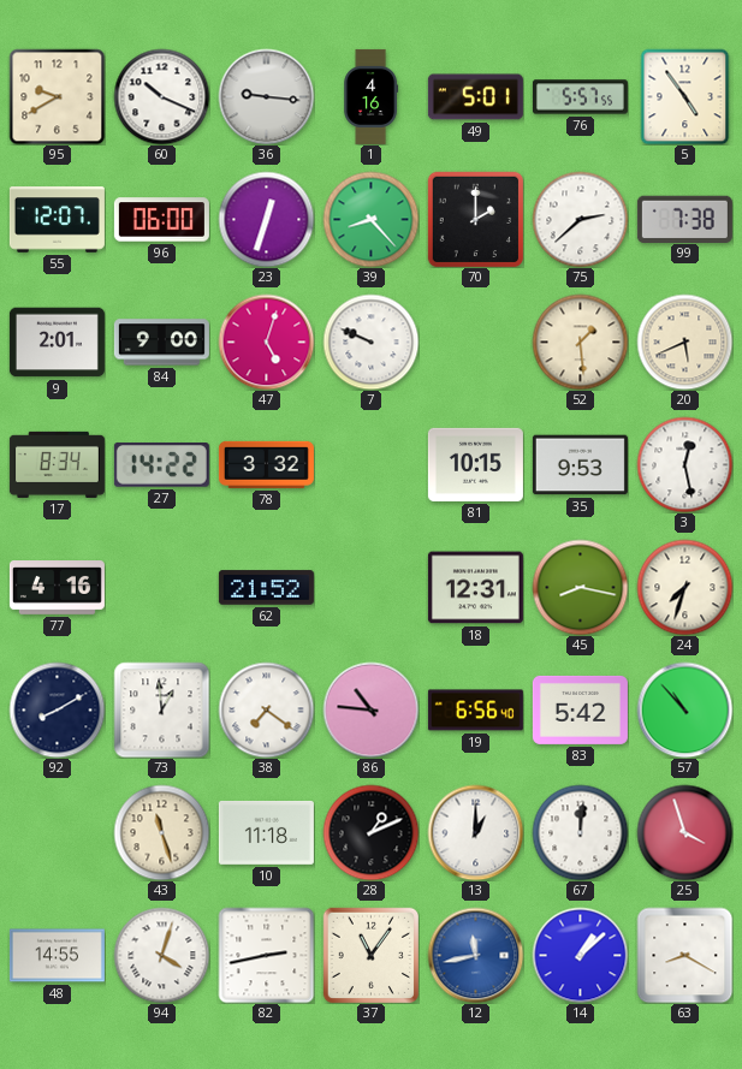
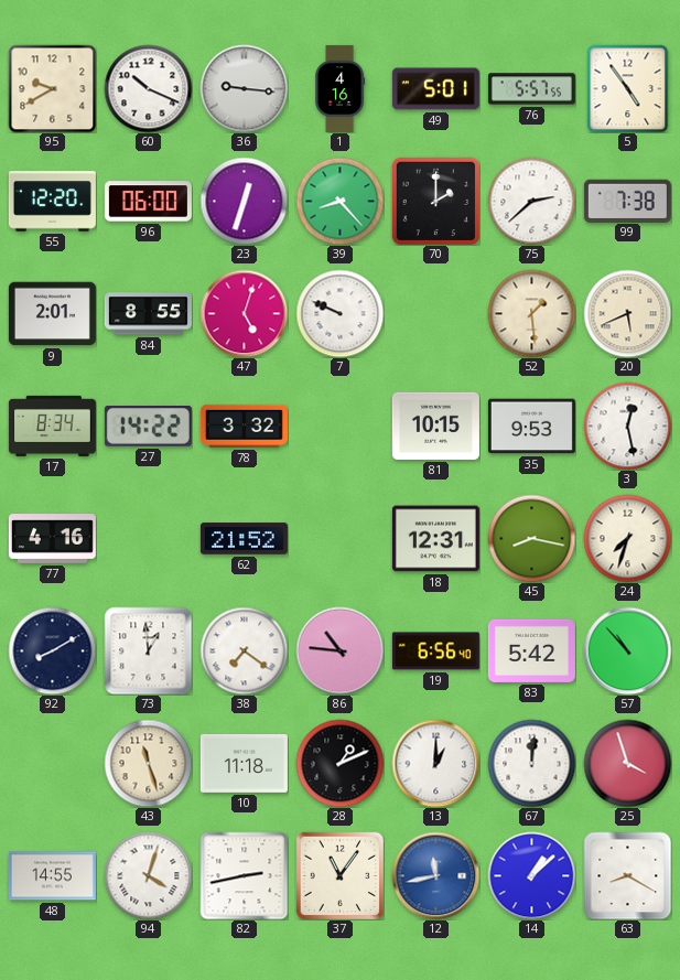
55: 12:07 -> 12:20
84: 9:00 -> 8:55
